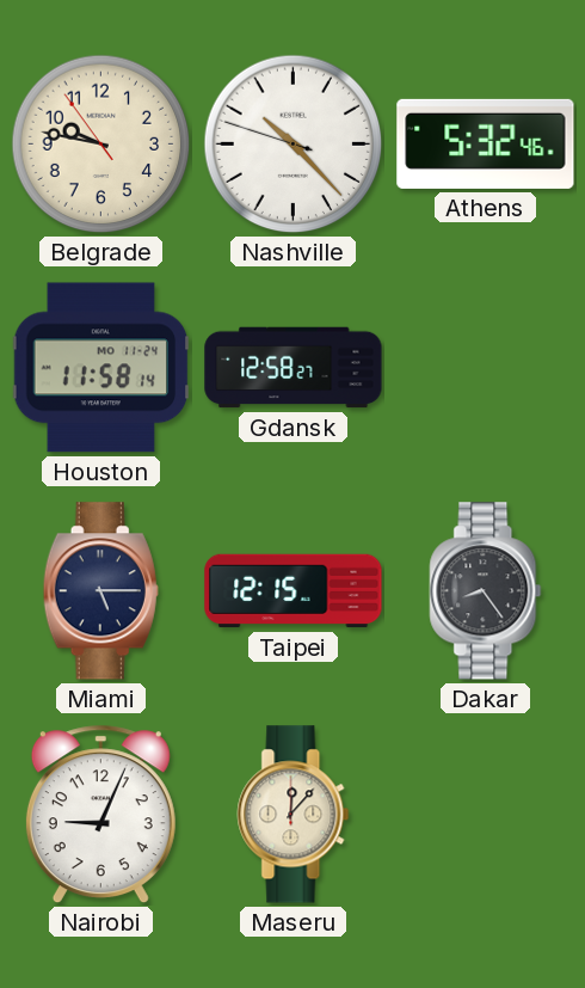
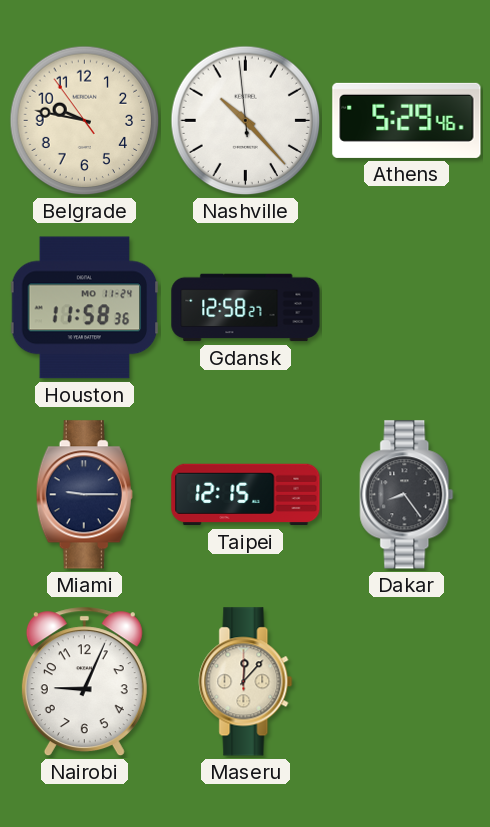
Nashville: 10:22:48 -> 10:22:59
Athens: 5:32 -> 5:29
Houston: 11:58:14 -> 11:58:36
Miami: 5:15 -> 9:15
